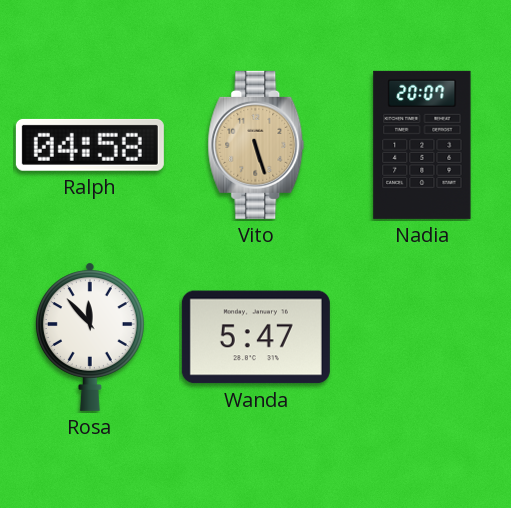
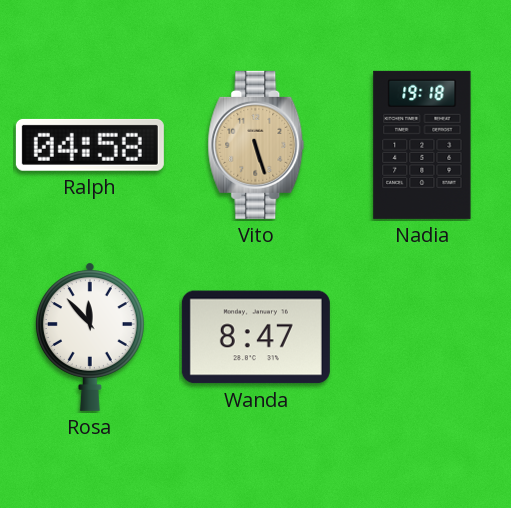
Nadia: 20:07 -> 19:18
Wanda: 5:47 -> 8:47
